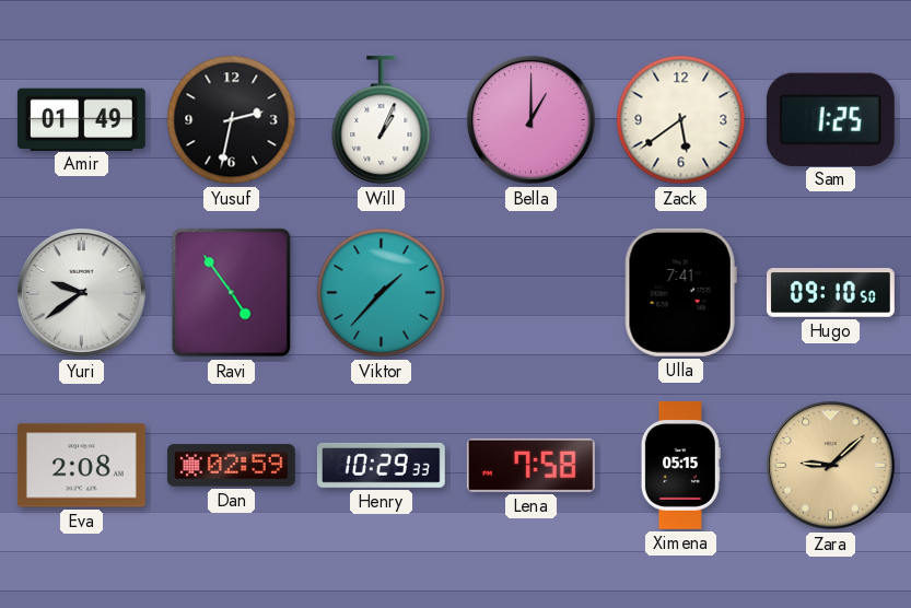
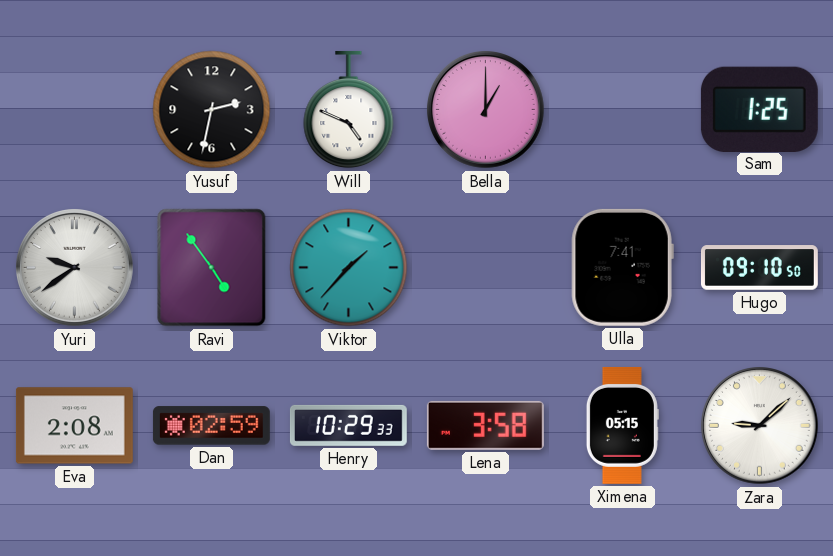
Amir: 01:49 -> none
Will: 1:04 -> 4:49
Zack: 5:39 -> none
Lena: 7:58 -> 3:58
Zara dial: champagne -> white
